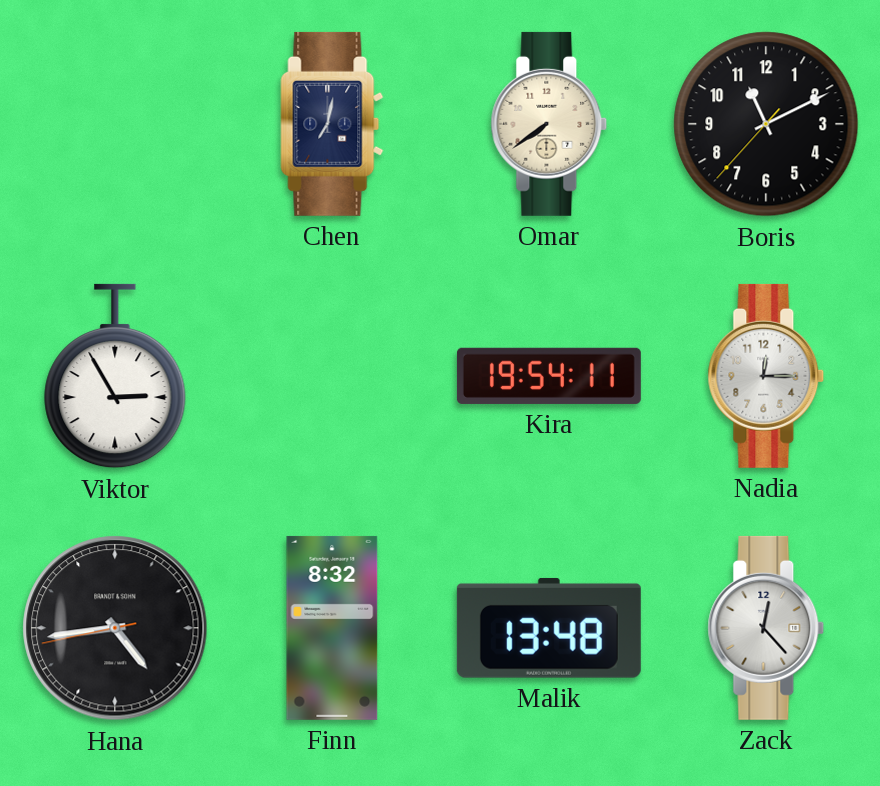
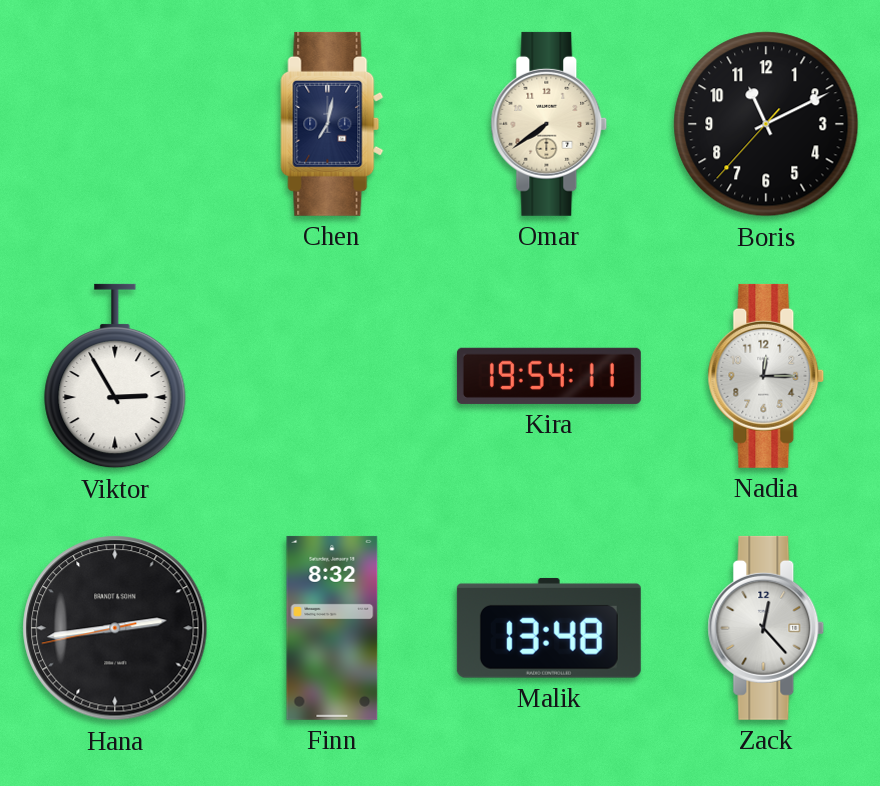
Hana: 4:43 -> 2:43
